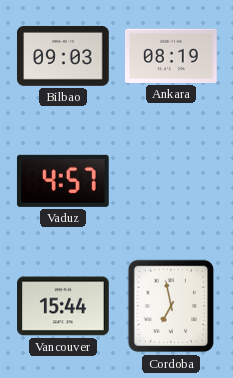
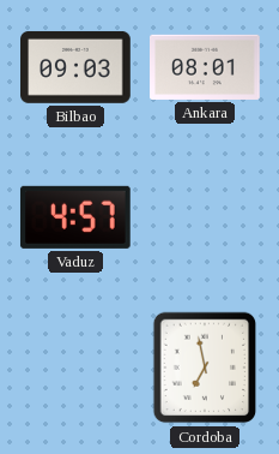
Ankara: 08:19 -> 08:01
Vancouver: 15:44 -> none
